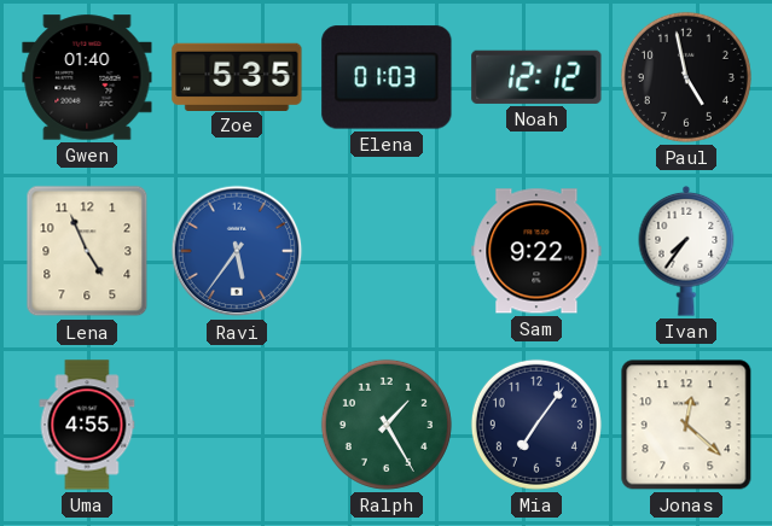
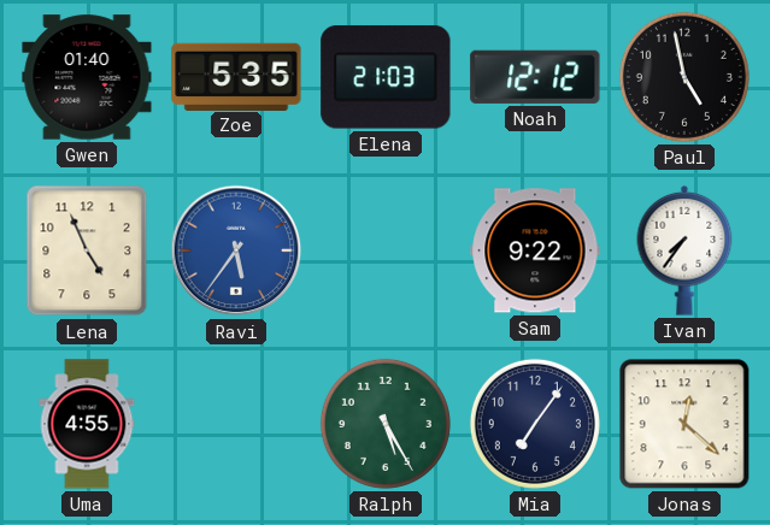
Elena: 01:03 -> 21:03
Ralph: 1:25 -> 5:25
